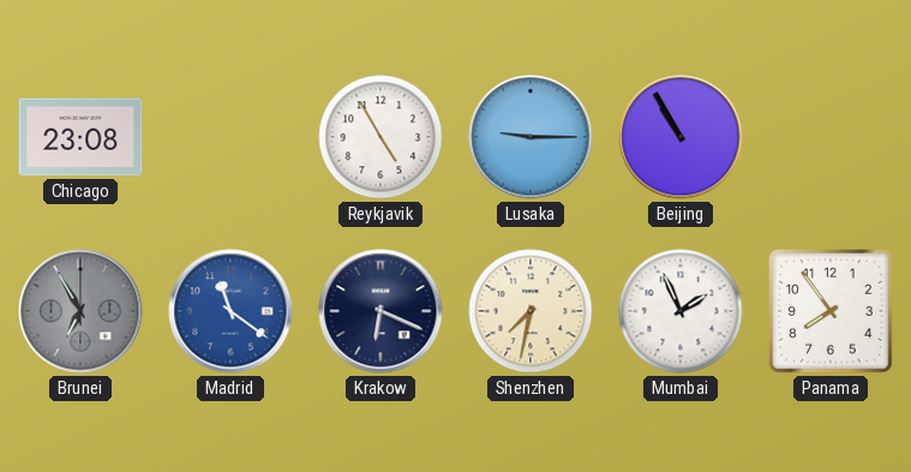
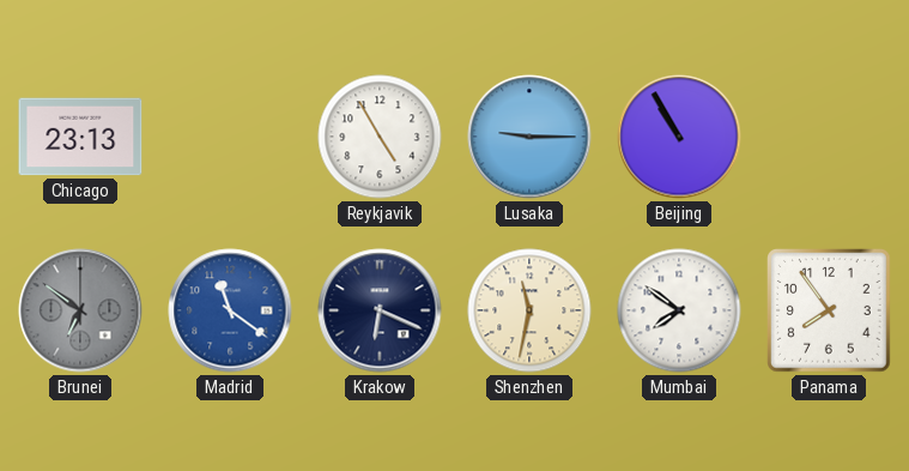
Chicago: 23:08 -> 23:13
Brunei: 6:55 -> 6:51
Shenzhen: 7:32 -> 11:32
Mumbai: 1:56 -> 7:51
